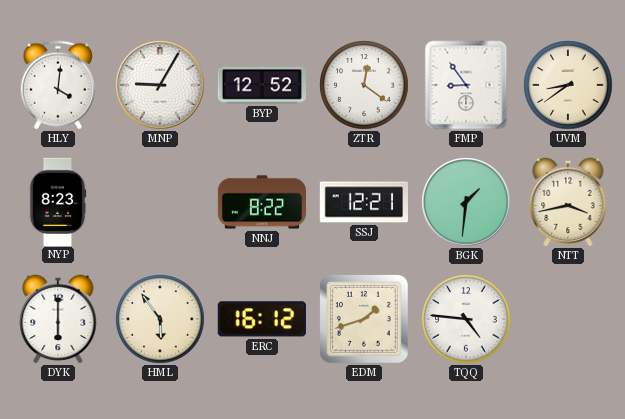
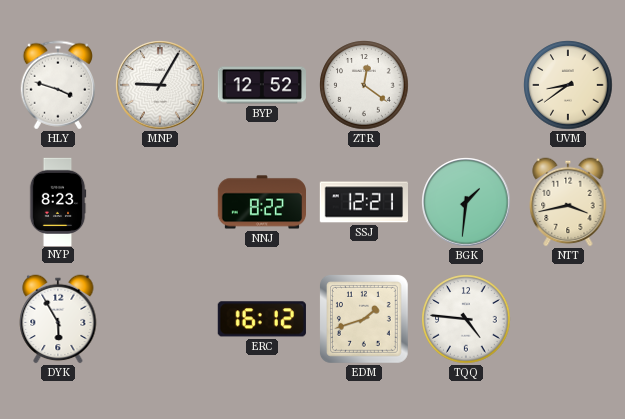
HLY: 4:01 -> 3:48
FMP: 8:54 -> none
DYK: 6:00 -> 5:55
HML: 5:54 -> none
